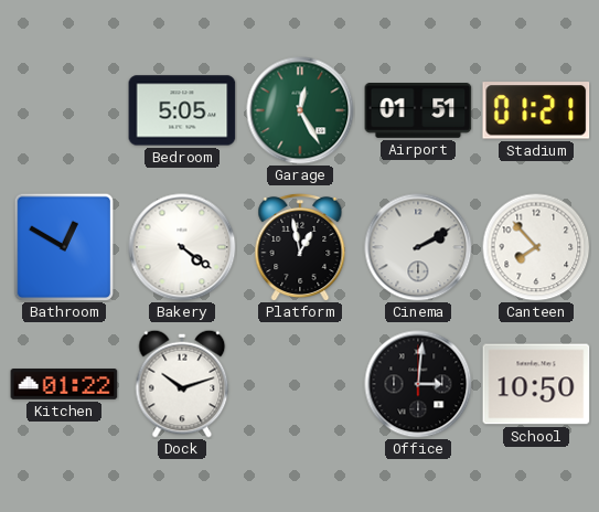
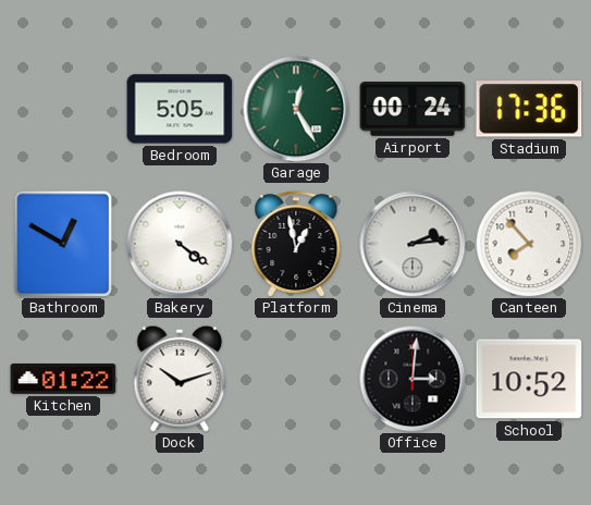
Airport: 01:51 -> 00:24
Stadium: 01:21 -> 17:36
Cinema: 2:10 -> 2:14
School: 10:50 -> 10:52
